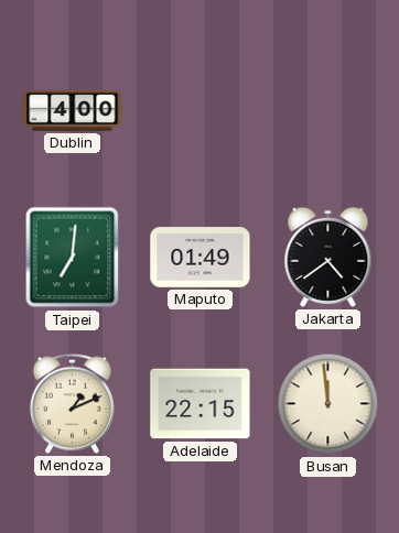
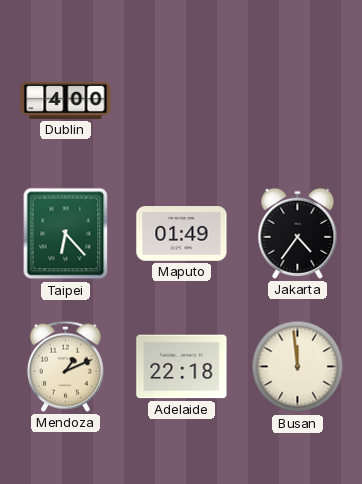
Taipei: 7:01 -> 6:23
Jakarta: 4:39 -> 4:36
Adelaide: 22:15 -> 22:18
